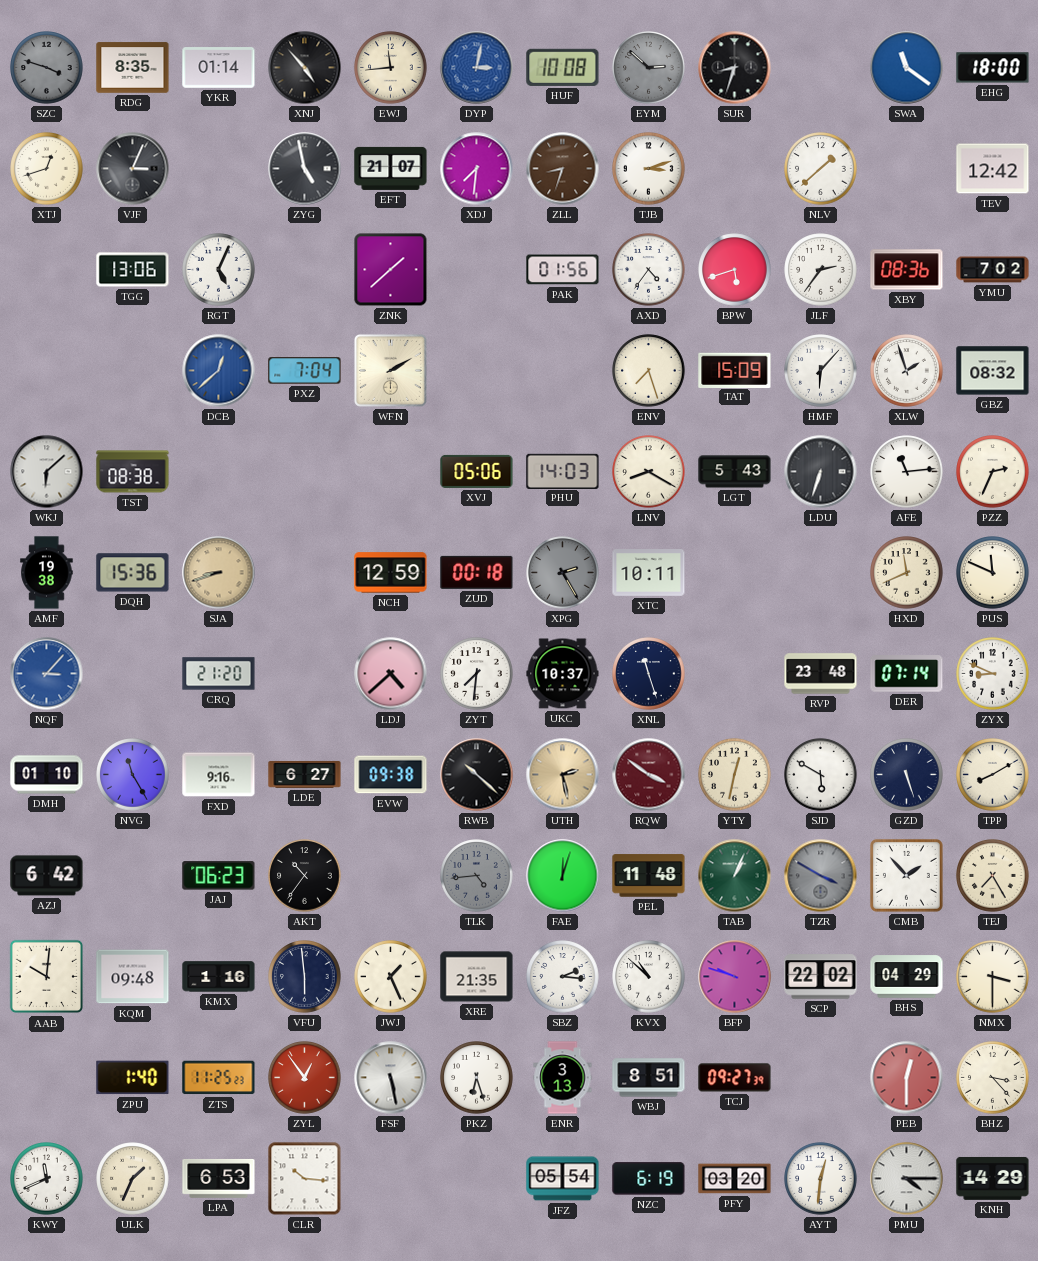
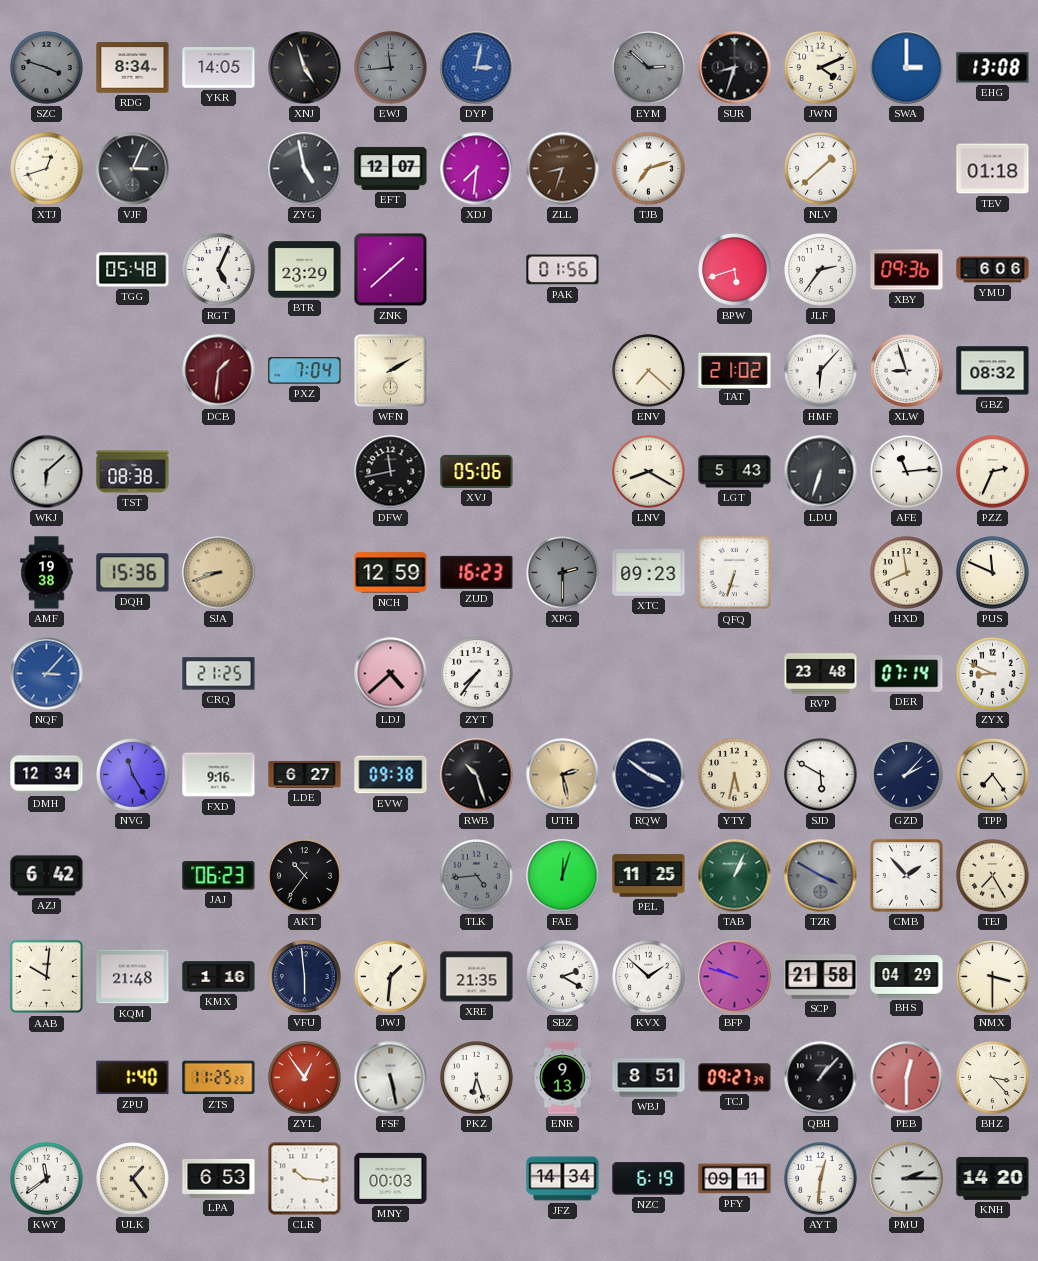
RDG: 8:35 -> 8:34
YKR: 01:14 -> 14:05
XNJ: 4:53 -> 4:57
EWJ dial: cream -> grey
HUF: 10:08 -> none
JWN: none -> 4:11
SWA: 11:21 -> 3:00
EHG: 18:00 -> 13:08
EFT: 21:07 -> 12:07
TJB: 3:12 -> 7:12
TEV: 12:42 -> 01:18
TGG: 13:06 -> 05:48
BTR: none -> 23:29
AXD: 4:36 -> none
XBY: 08:36 -> 09:36
YMU: 7:02 -> 6:06
DCB: 12:38 -> 1:31
DCB dial: blue -> burgundy
ENV: 7:27 -> 7:22
TAT: 15:09 -> 21:02
XLW: 1:57 -> 8:57
DFW: none -> 11:43
PHU: 14:03 -> none
ZUD: 00:18 -> 16:23
XPG: 2:25 -> 2:30
XTC: 10:11 -> 09:23
QFQ: none -> 6:33
CRQ: 21:20 -> 21:25
ZYT: 7:31 -> 7:36
UKC: 10:37 -> none
XNL: 11:27 -> none
DMH: 01:10 -> 12:34
RWB: 10:22 -> 10:27
RQW dial: burgundy -> navy
YTY: 12:32 -> 5:32
GZD: 5:27 -> 2:07
TPP: 8:10 -> 7:24
PEL: 11:48 -> 11:25
KQM: 09:48 -> 21:48
JWJ: 1:26 -> 1:31
SBZ: 2:16 -> 2:20
KVX: 10:52 -> 1:52
SCP: 22:02 -> 21:58
ENR: 3:13 -> 9:13
QBH: none -> 1:07
KWY: 11:41 -> 11:39
ULK: 1:34 -> 1:24
MNY: none -> 00:03
JFZ: 05:54 -> 14:34
PFY: 03:20 -> 09:11
PMU: 4:15 -> 2:15
KNH: 14:29 -> 14:20
